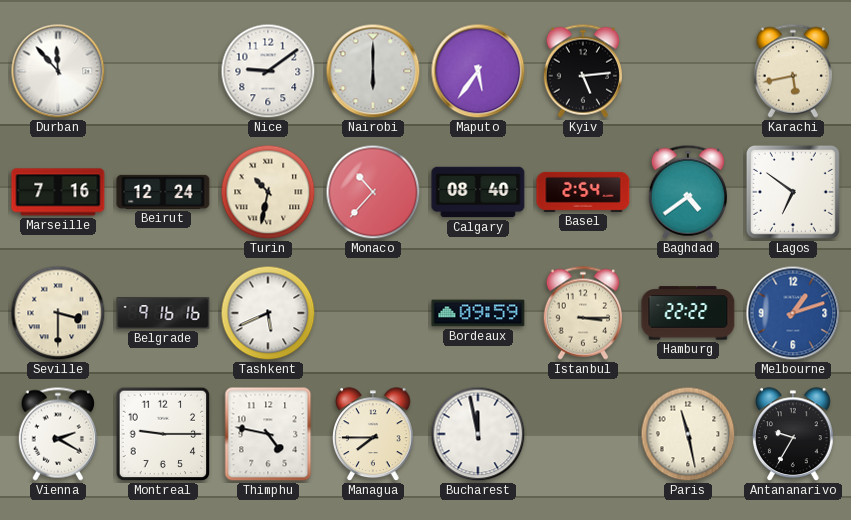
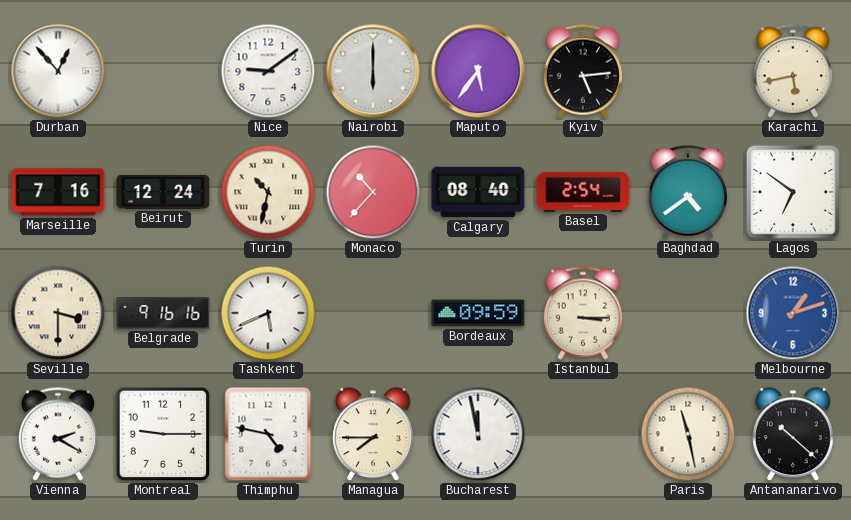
Durban: 11:53 -> 12:53
Hamburg: 22:22 -> none
Antananarivo: 9:35 -> 10:22
